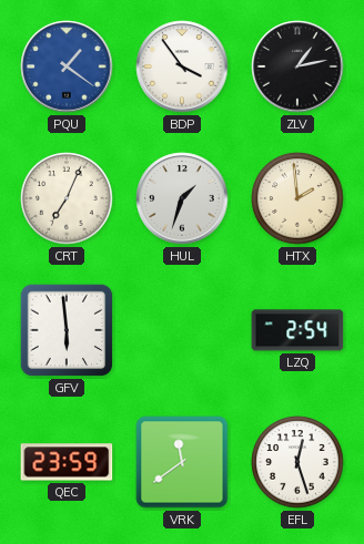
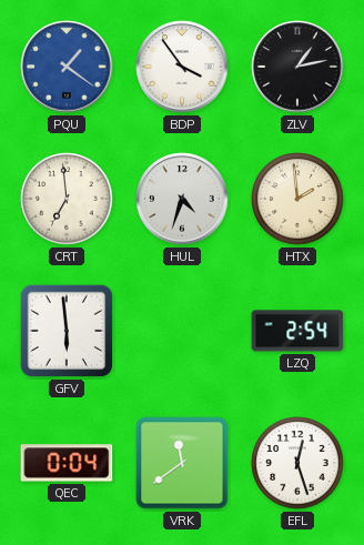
CRT: 7:04 -> 6:59
HUL: 1:33 -> 4:33
QEC: 23:59 -> 0:04
